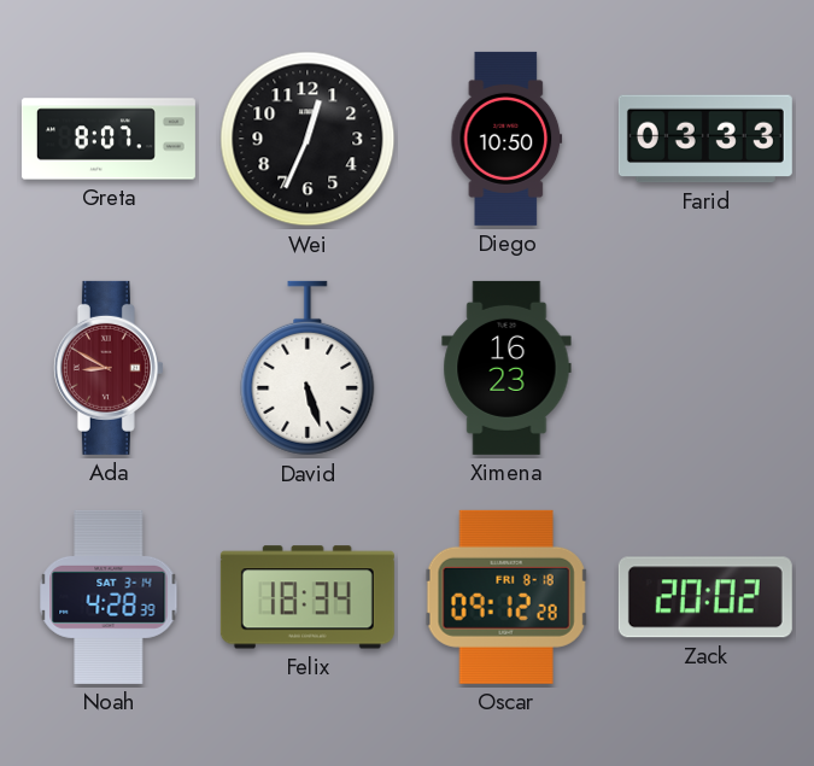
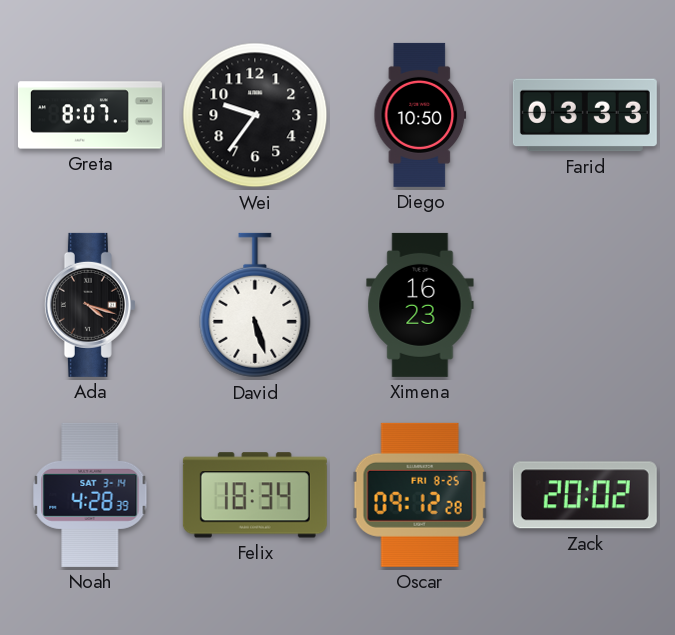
Wei: 12:34 -> 9:36
Ada: 8:50 -> 4:18
Ada dial: burgundy -> black
Oscar date: FRI 8-18 -> FRI 8-25
